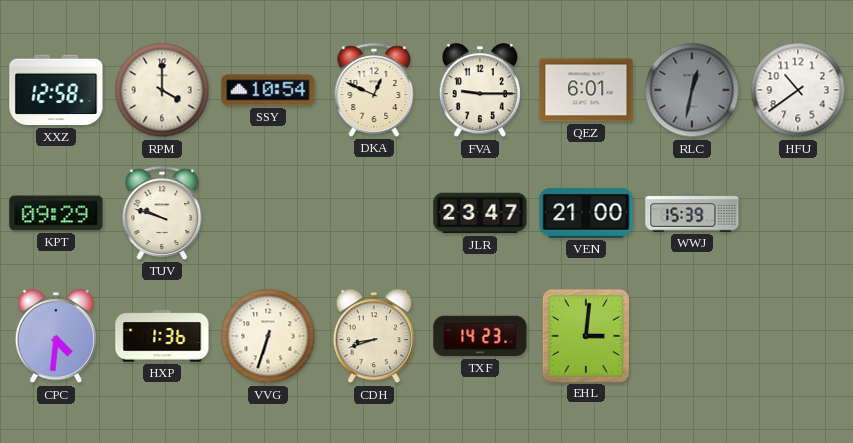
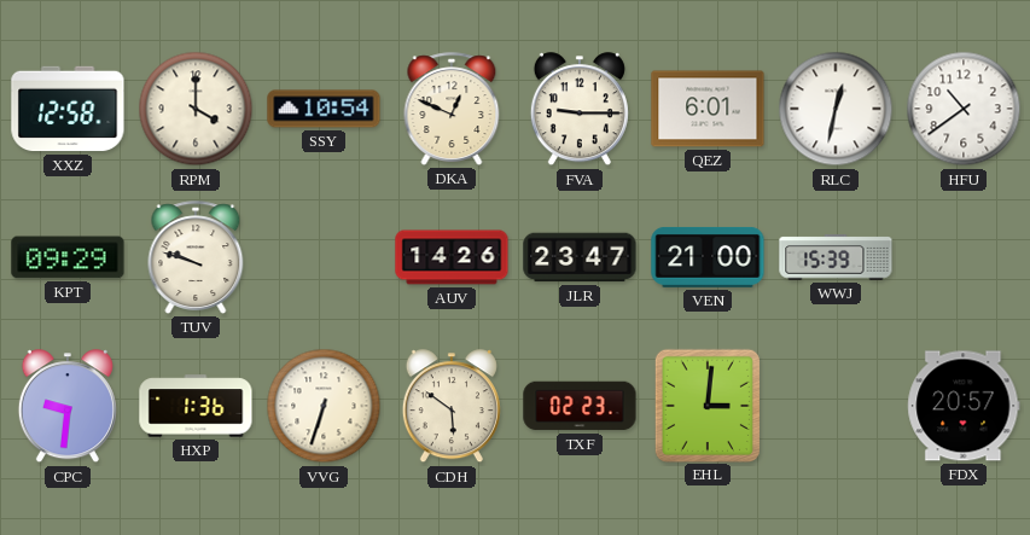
RLC dial: grey -> white
AUV: none -> 14:26
CPC: 4:31 -> 9:31
CDH: 8:42 -> 5:51
TXF: 14:23 -> 02:23
FDX: none -> 20:57
